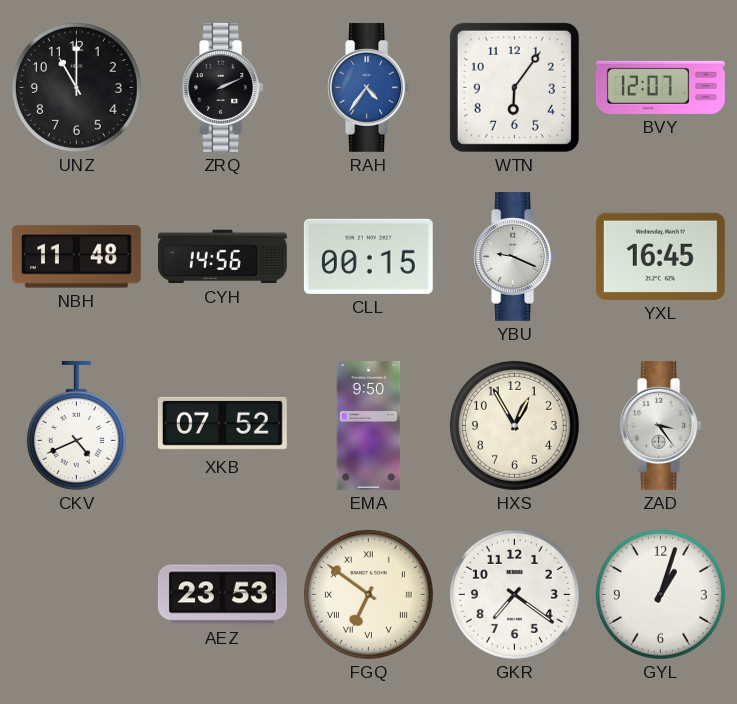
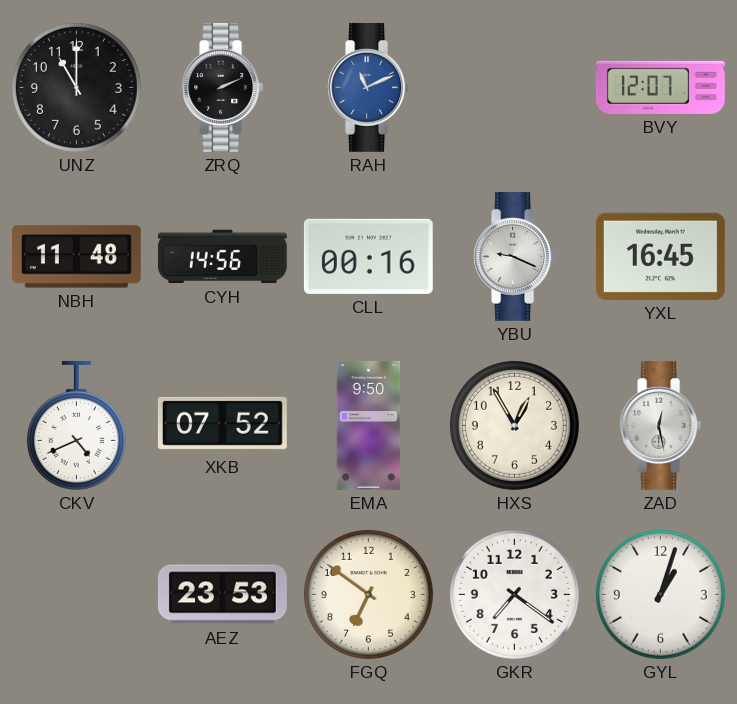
RAH: 4:36 -> 11:11
WTN: 6:06 -> none
CLL: 00:15 -> 00:16
ZAD: 3:24 -> 12:28
FGQ numerals: Roman -> Arabic
